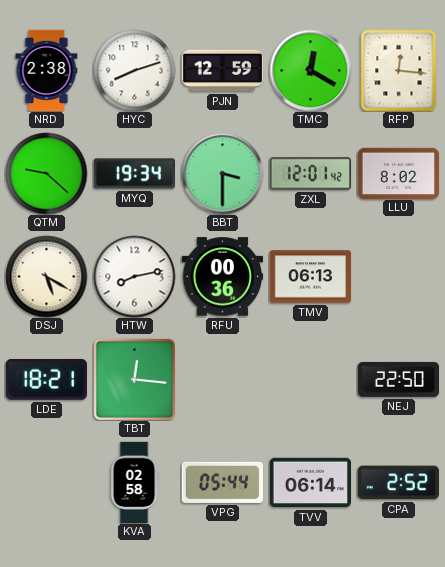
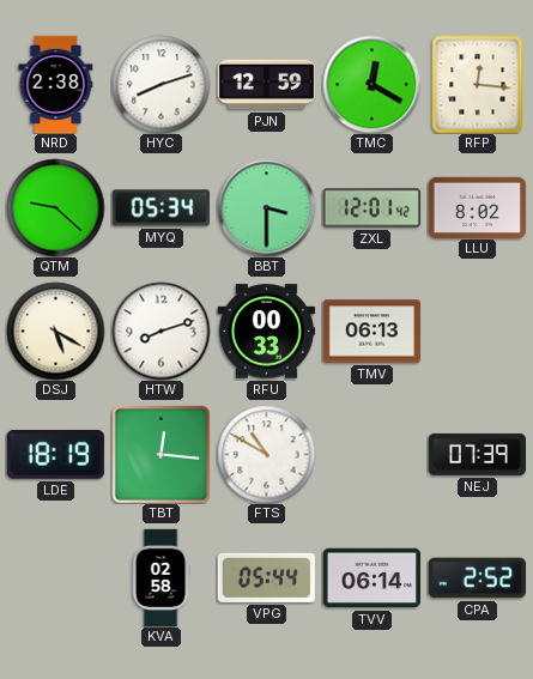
MYQ: 19:34 -> 05:34
HTW: 8:13 -> 8:12
RFU: 00:36 -> 00:33
LDE: 18:21 -> 18:19
FTS: none -> 10:50
NEJ: 22:50 -> 07:39
